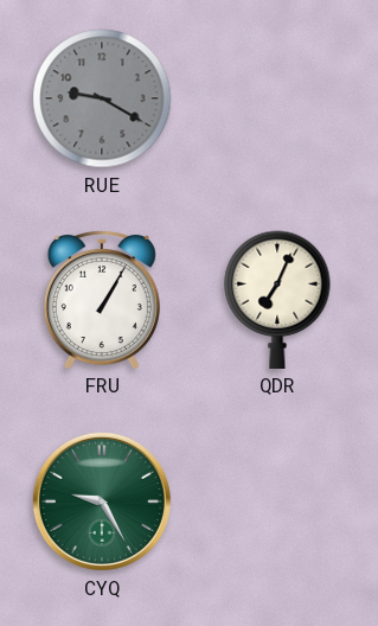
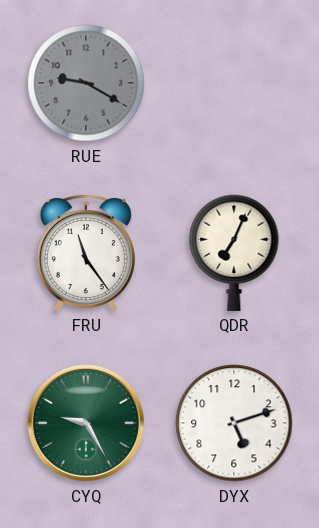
FRU: 1:05 -> 11:24
DYX: none -> 5:12
